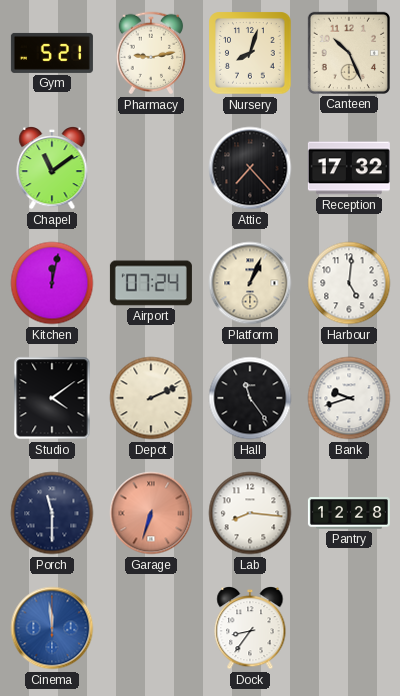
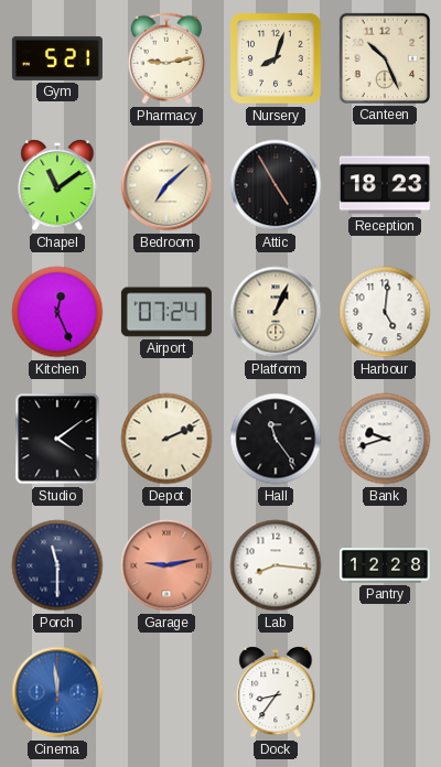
Bedroom: none -> 7:08
Attic: 7:23 -> 4:55
Reception: 17:32 -> 18:23
Kitchen: 12:02 -> 12:26
Garage: 6:33 -> 9:13
